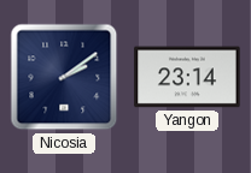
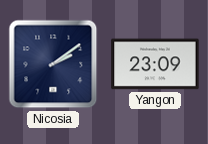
Yangon: 23:14 -> 23:09
